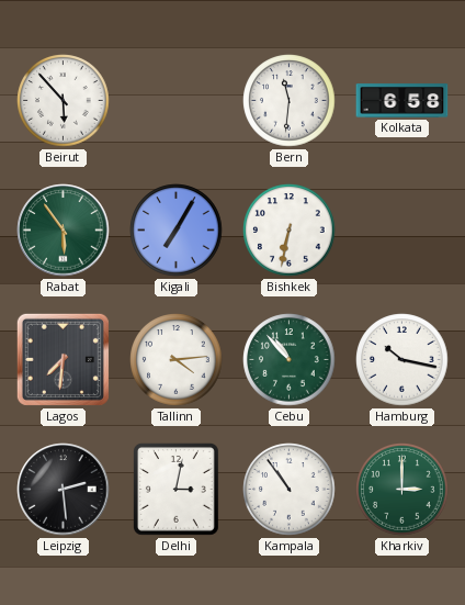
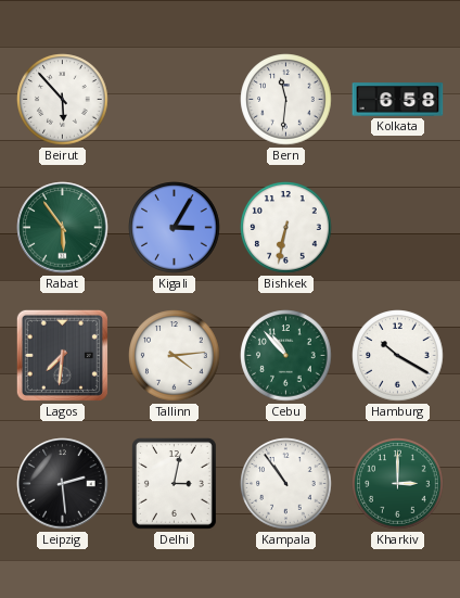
Kigali: 7:05 -> 3:05
Hamburg: 10:17 -> 10:20
